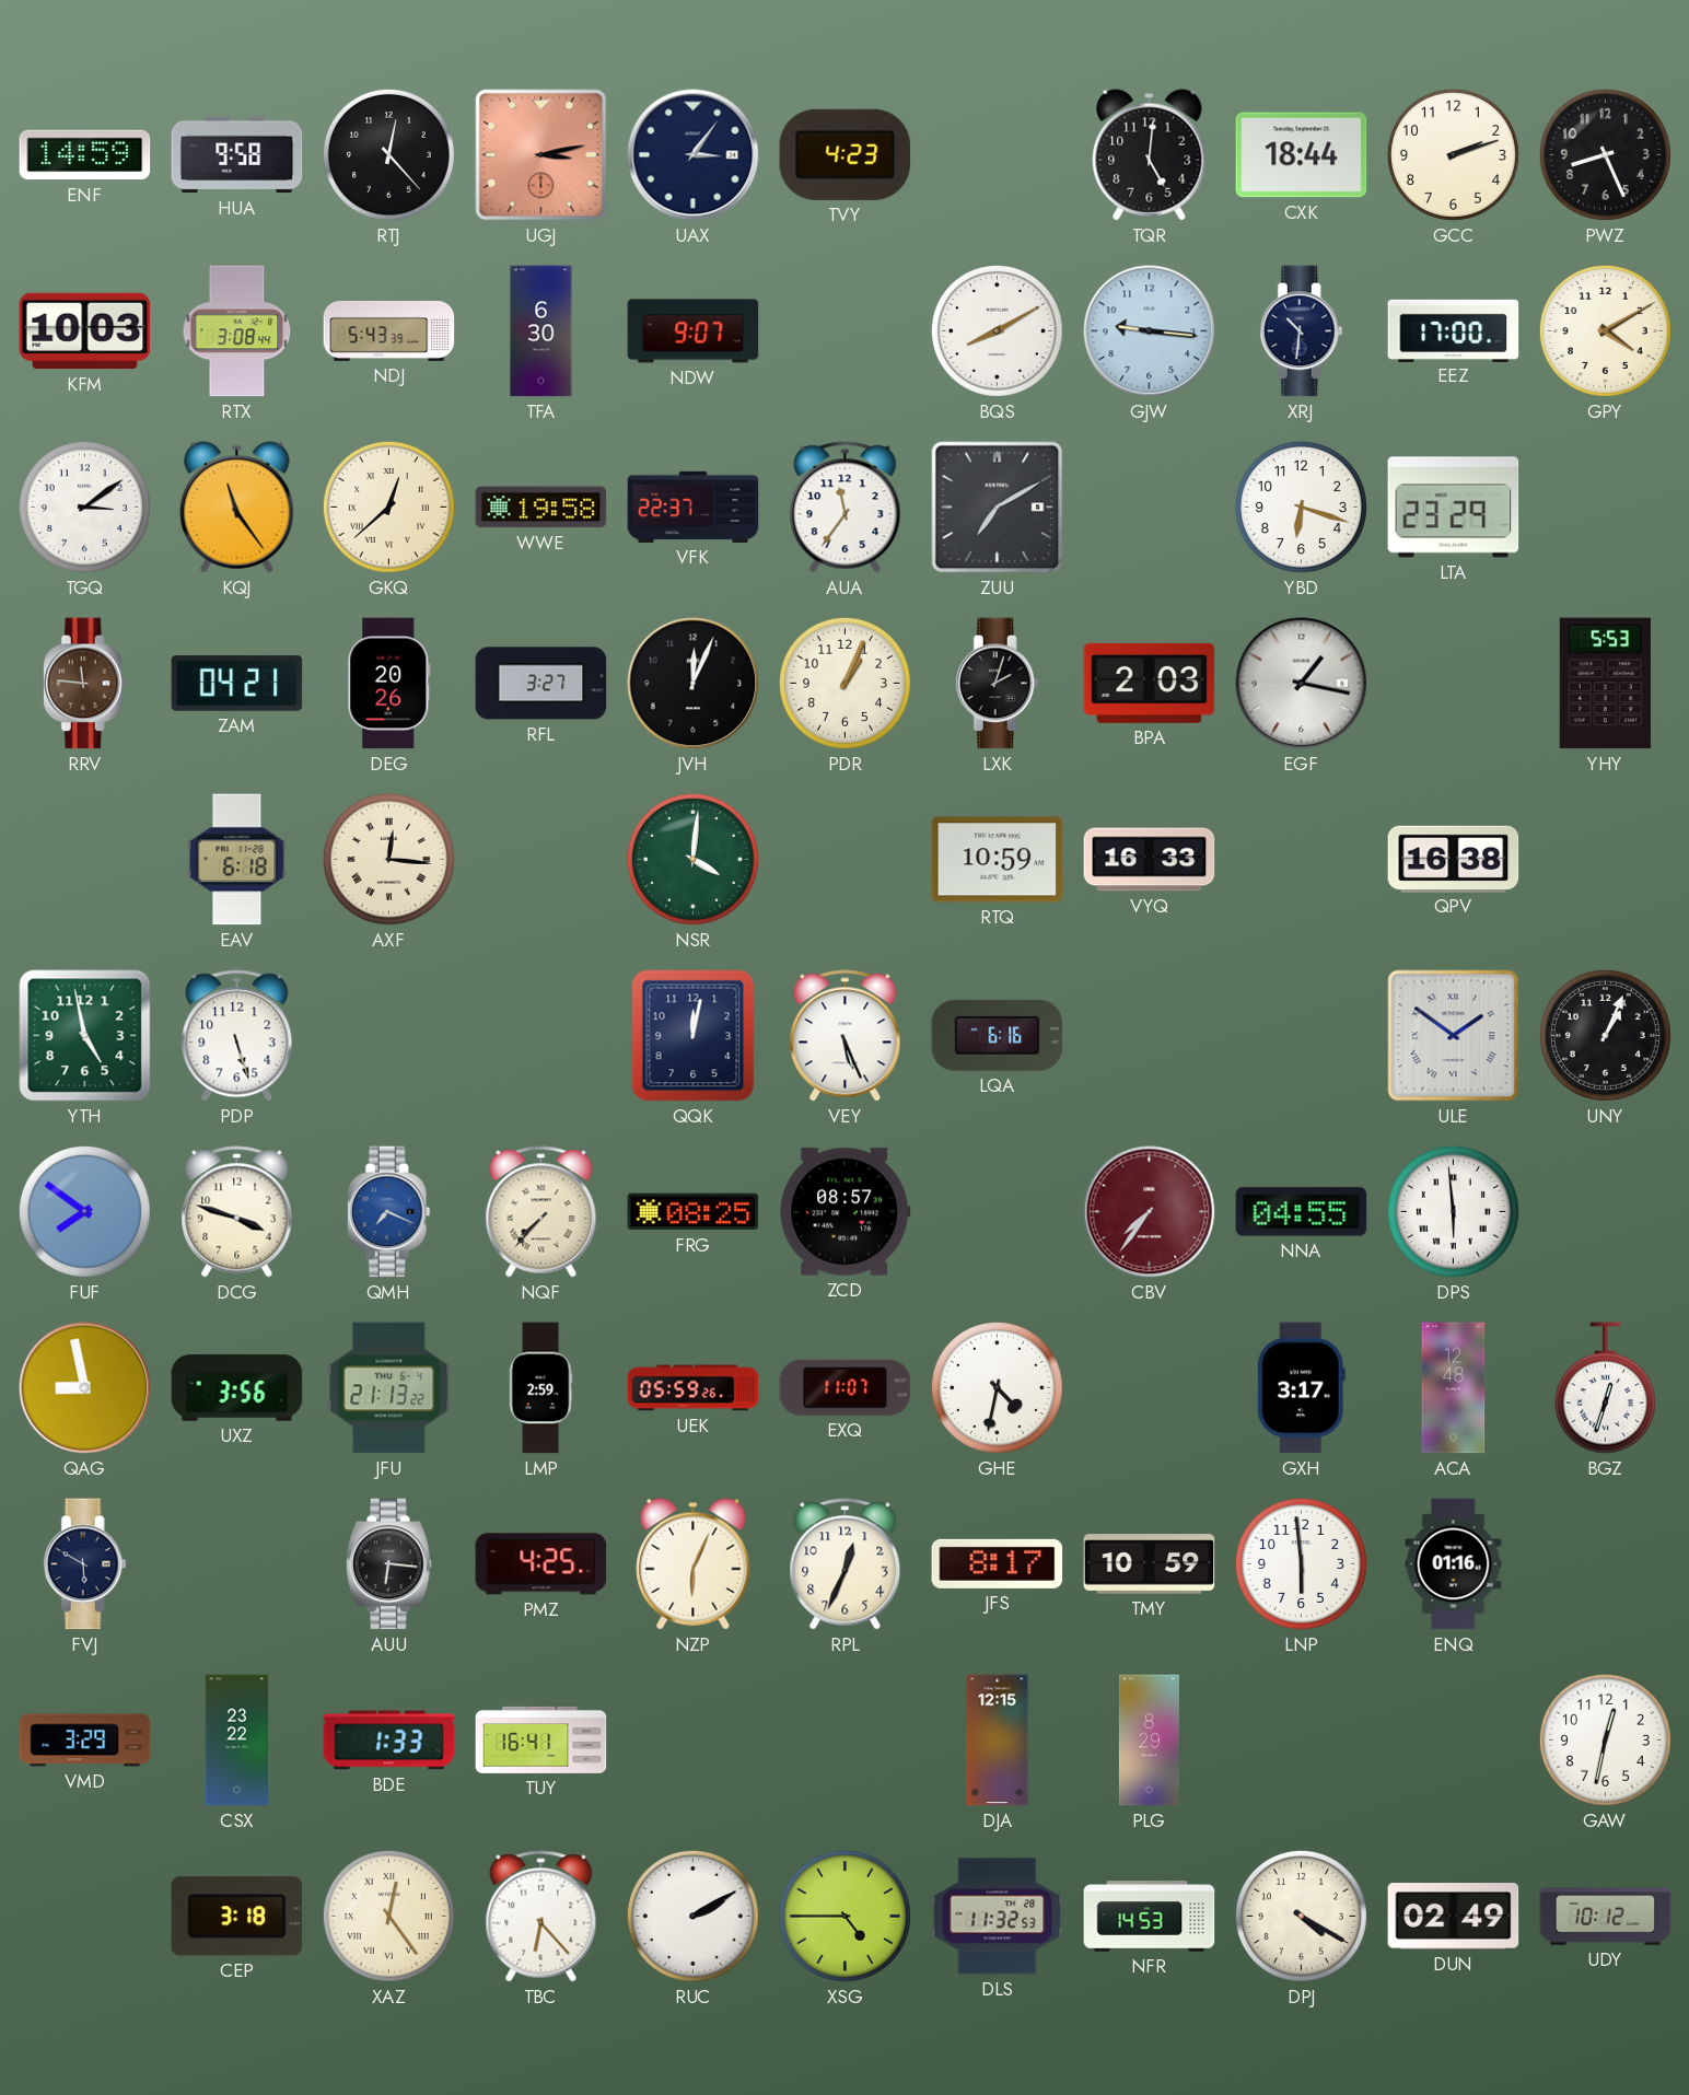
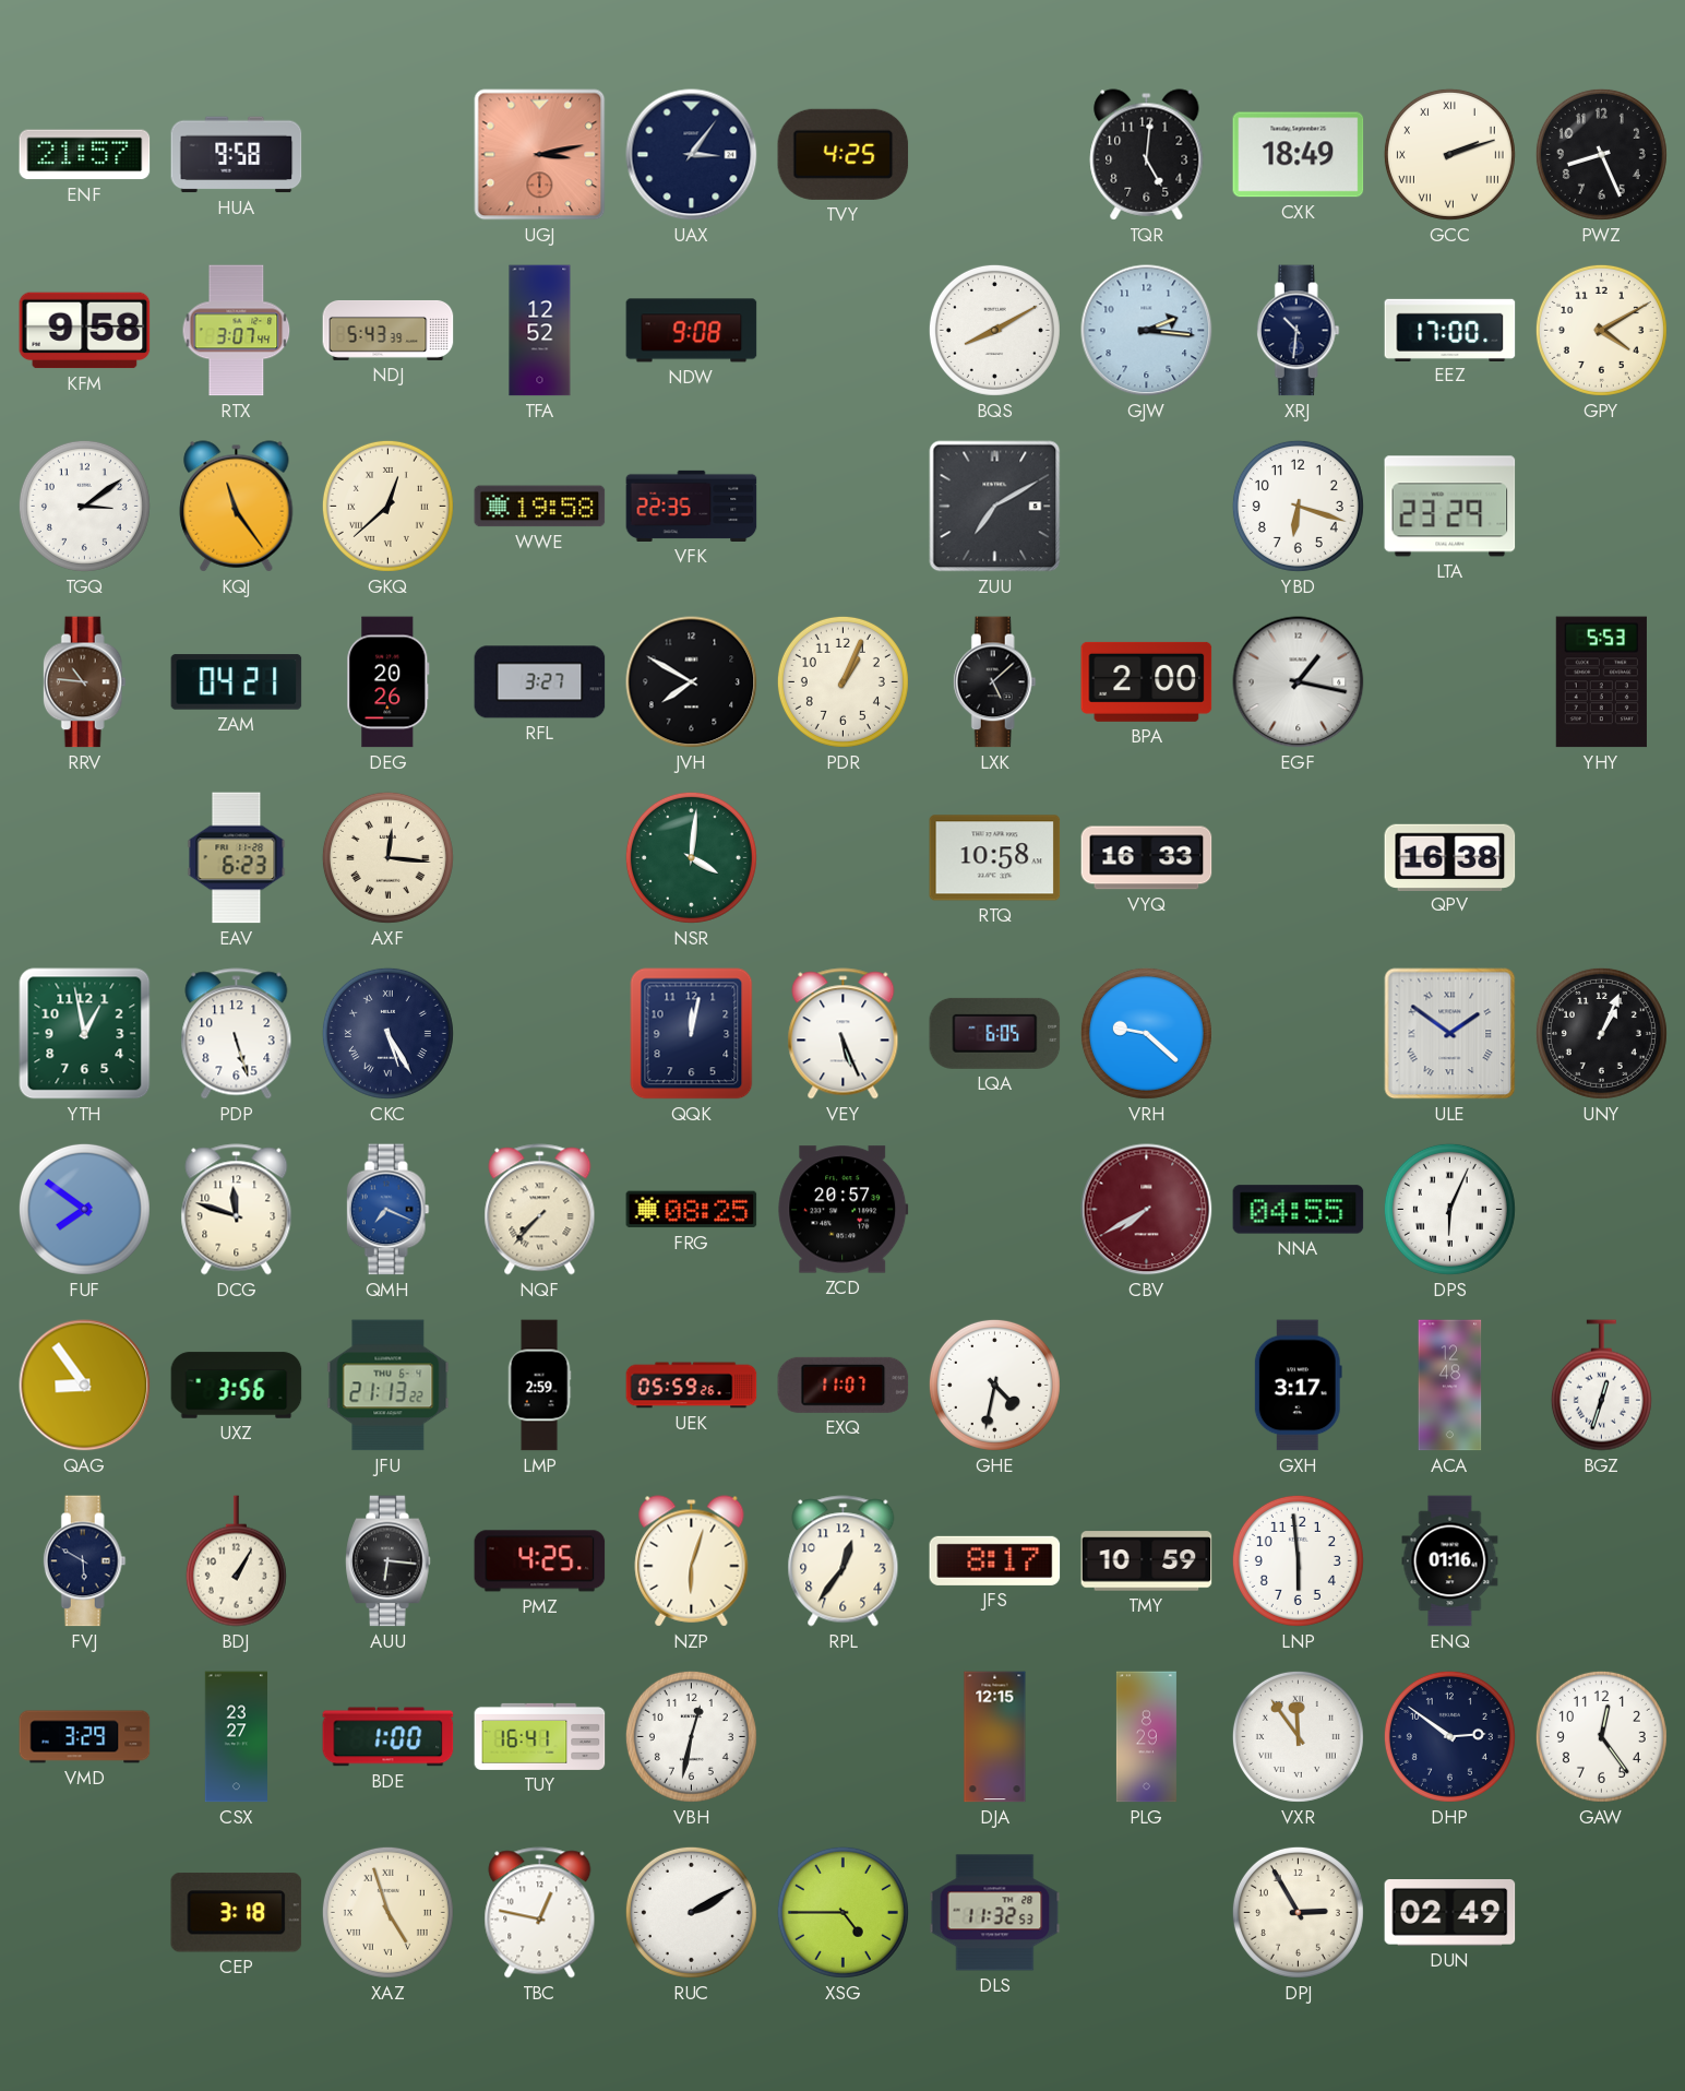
ENF: 14:59 -> 21:57
RTJ: 12:23 -> none
TVY: 4:23 -> 4:25
CXK: 18:44 -> 18:49
GCC numerals: Arabic -> Roman
KFM: 10:03 -> 9:58
RTX: 3:08 -> 3:07
TFA: 6:30 -> 12:52
NDW: 9:07 -> 9:08
GJW: 9:16 -> 2:16
VFK: 22:37 -> 22:35
AUA: 11:36 -> none
RRV: 11:46 -> 10:46
JVH: 12:04 -> 7:50
LXK: 2:03 -> 5:08
BPA: 2:03 -> 2:00
EAV: 6:18 -> 6:23
RTQ: 10:59 -> 10:58
YTH: 4:58 -> 12:58
CKC: none -> 5:25
LQA: 6:16 -> 6:05
VRH: none -> 9:22
DCG: 3:48 -> 11:48
ZCD: 08:57 -> 20:57
CBV: 7:36 -> 7:40
DPS: 5:59 -> 6:04
QAG: 8:58 -> 8:54
BDJ: none -> 1:05
NZP: 6:04 -> 6:03
RPL: 12:34 -> 12:36
CSX: 23:22 -> 23:27
BDE: 1:33 -> 1:00
VBH: none -> 12:32
VXR: none -> 11:54
DHP: none -> 2:51
GAW: 12:32 -> 12:24
XAZ: 12:24 -> 4:57
TBC: 6:23 -> 12:47
NFR: 14:53 -> none
DPJ: 4:20 -> 2:55
UDY: 10:12 -> none
